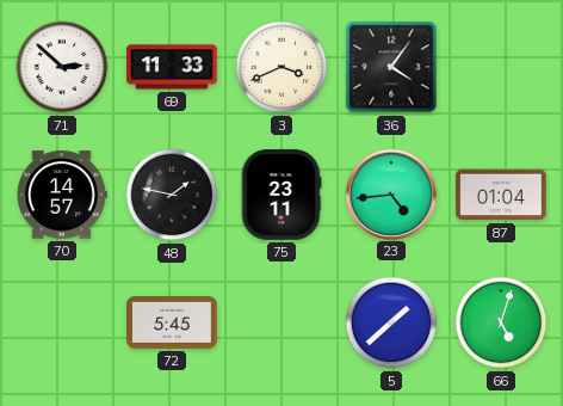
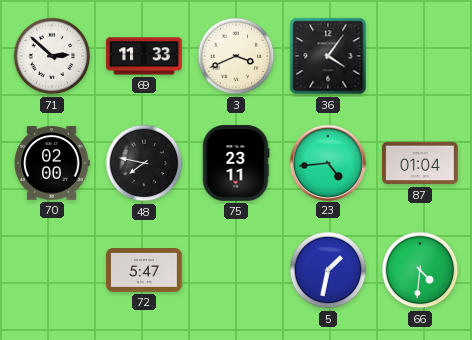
70: 14:57 -> 02:00
48: 1:47 -> 7:47
72: 5:45 -> 5:47
5: 1:38 -> 1:32
66: 5:03 -> 4:31
